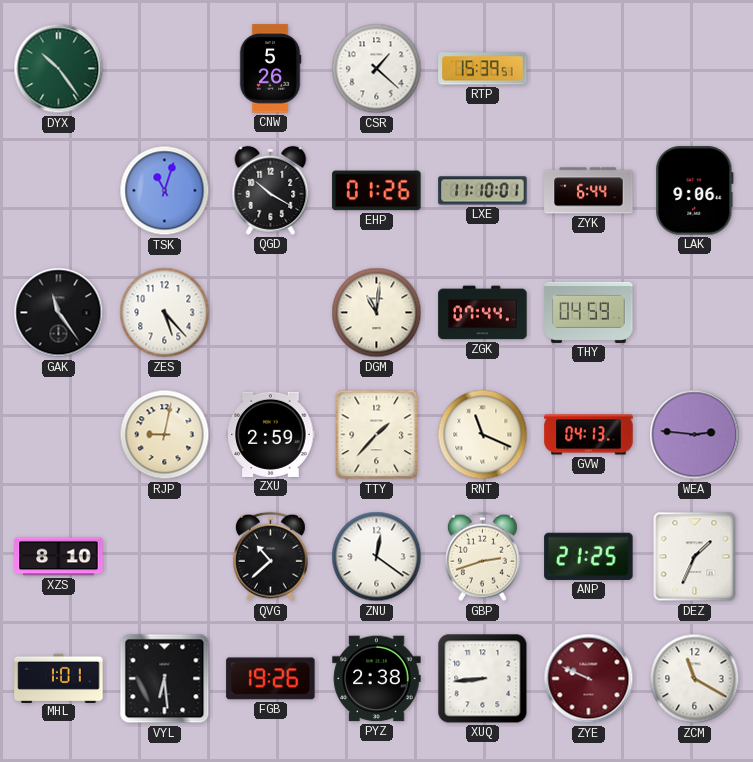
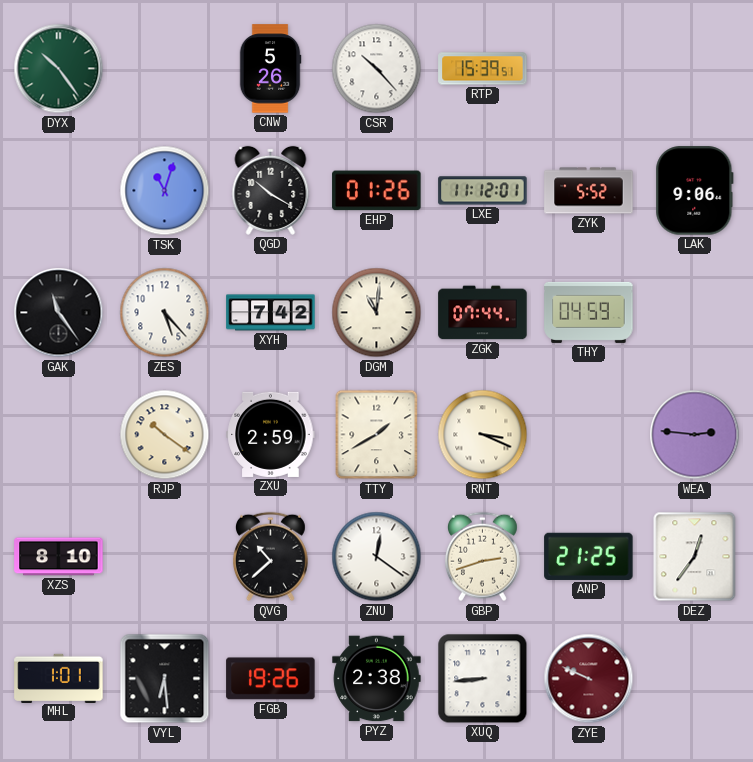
CSR: 1:22 -> 10:23
LXE: 11:10 -> 11:12
ZYK: 6:44 -> 5:52
XYH: none -> 7:42
RJP: 9:02 -> 10:21
TTY: 1:37 -> 1:40
RNT: 11:19 -> 3:19
GVW: 04:13 -> none
DEZ: 1:34 -> 12:36
ZCM: 11:20 -> none
